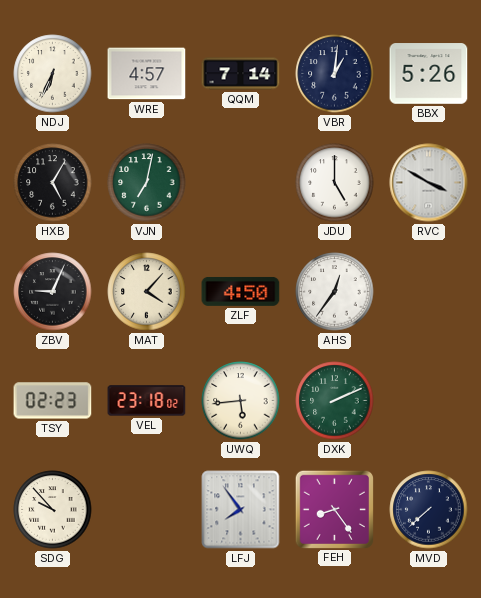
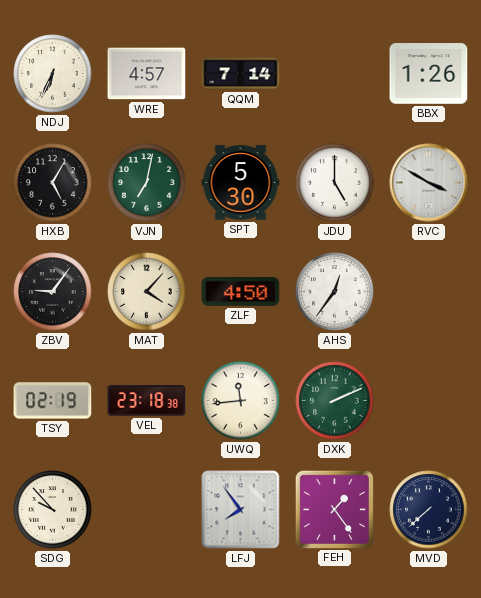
VBR: 1:01 -> none
BBX: 5:26 -> 1:26
SPT: none -> 5:30
ZBV: 9:04 -> 9:06
TSY: 02:23 -> 02:19
VEL: 23:18:02 -> 23:18:38
UWQ: 5:44 -> 11:44
FEH: 8:24 -> 1:24
